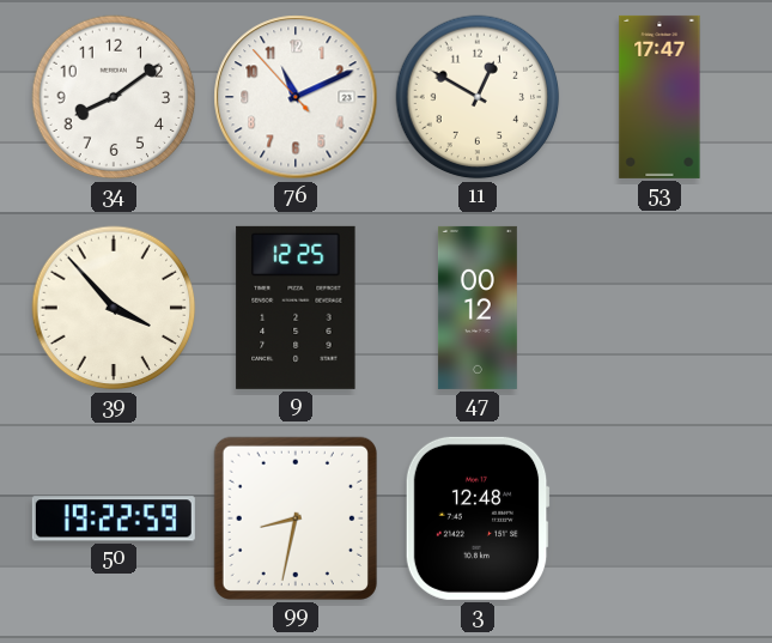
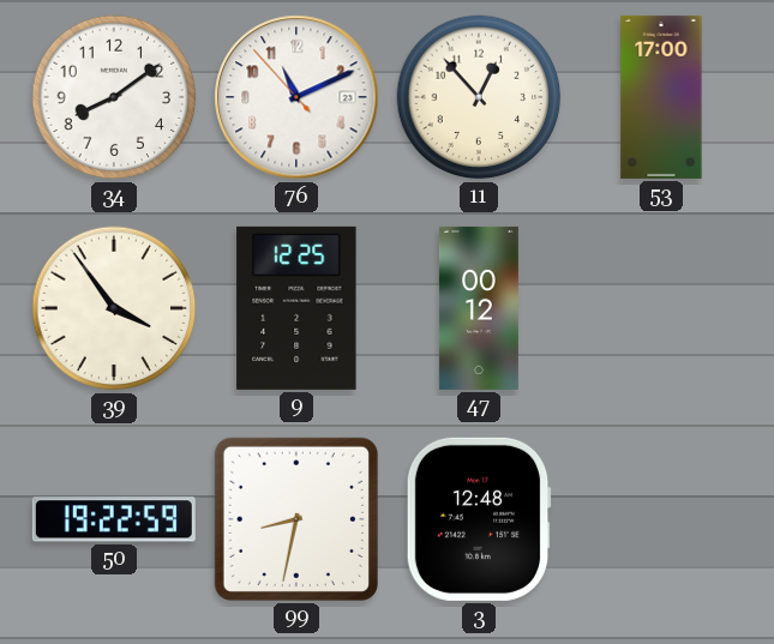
11: 12:50 -> 12:53
53: 17:47 -> 17:00
39: 3:53 -> 3:54
